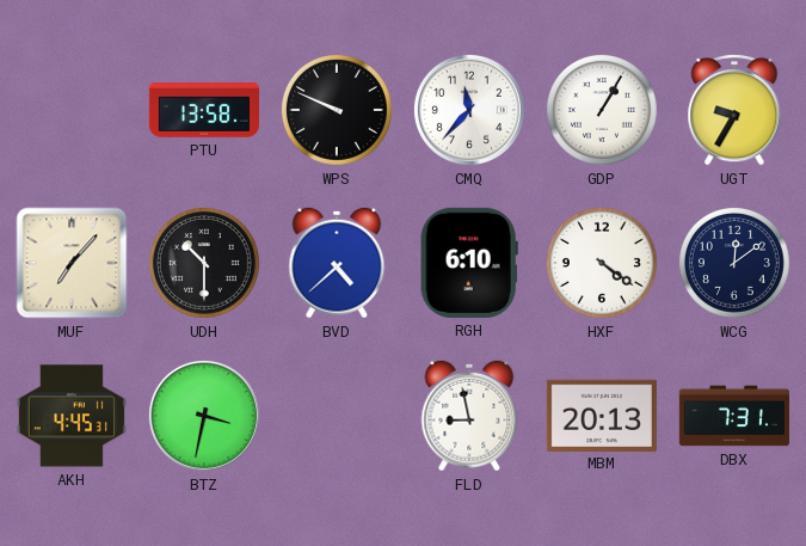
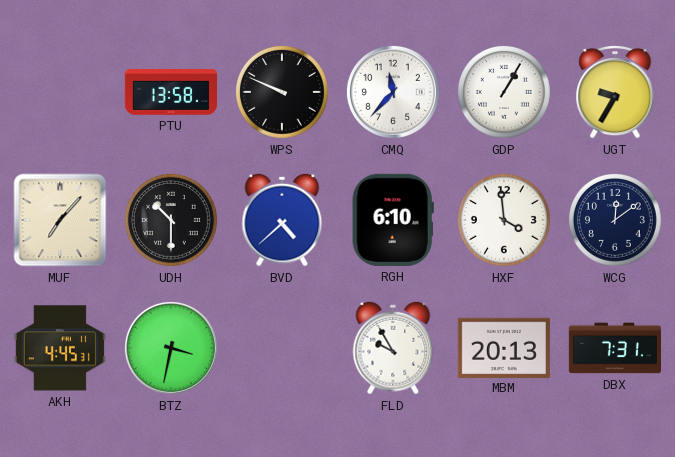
HXF: 4:21 -> 3:59
FLD: 8:58 -> 9:55
